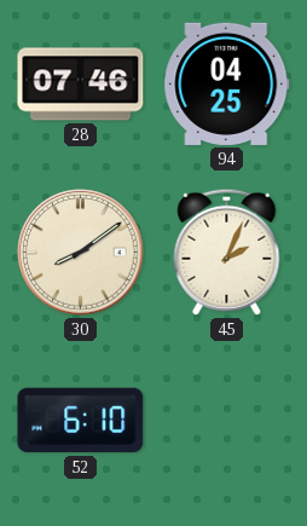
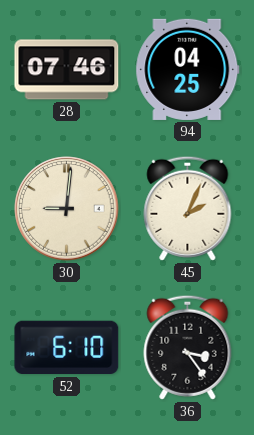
30: 8:09 -> 9:01
36: none -> 3:24
